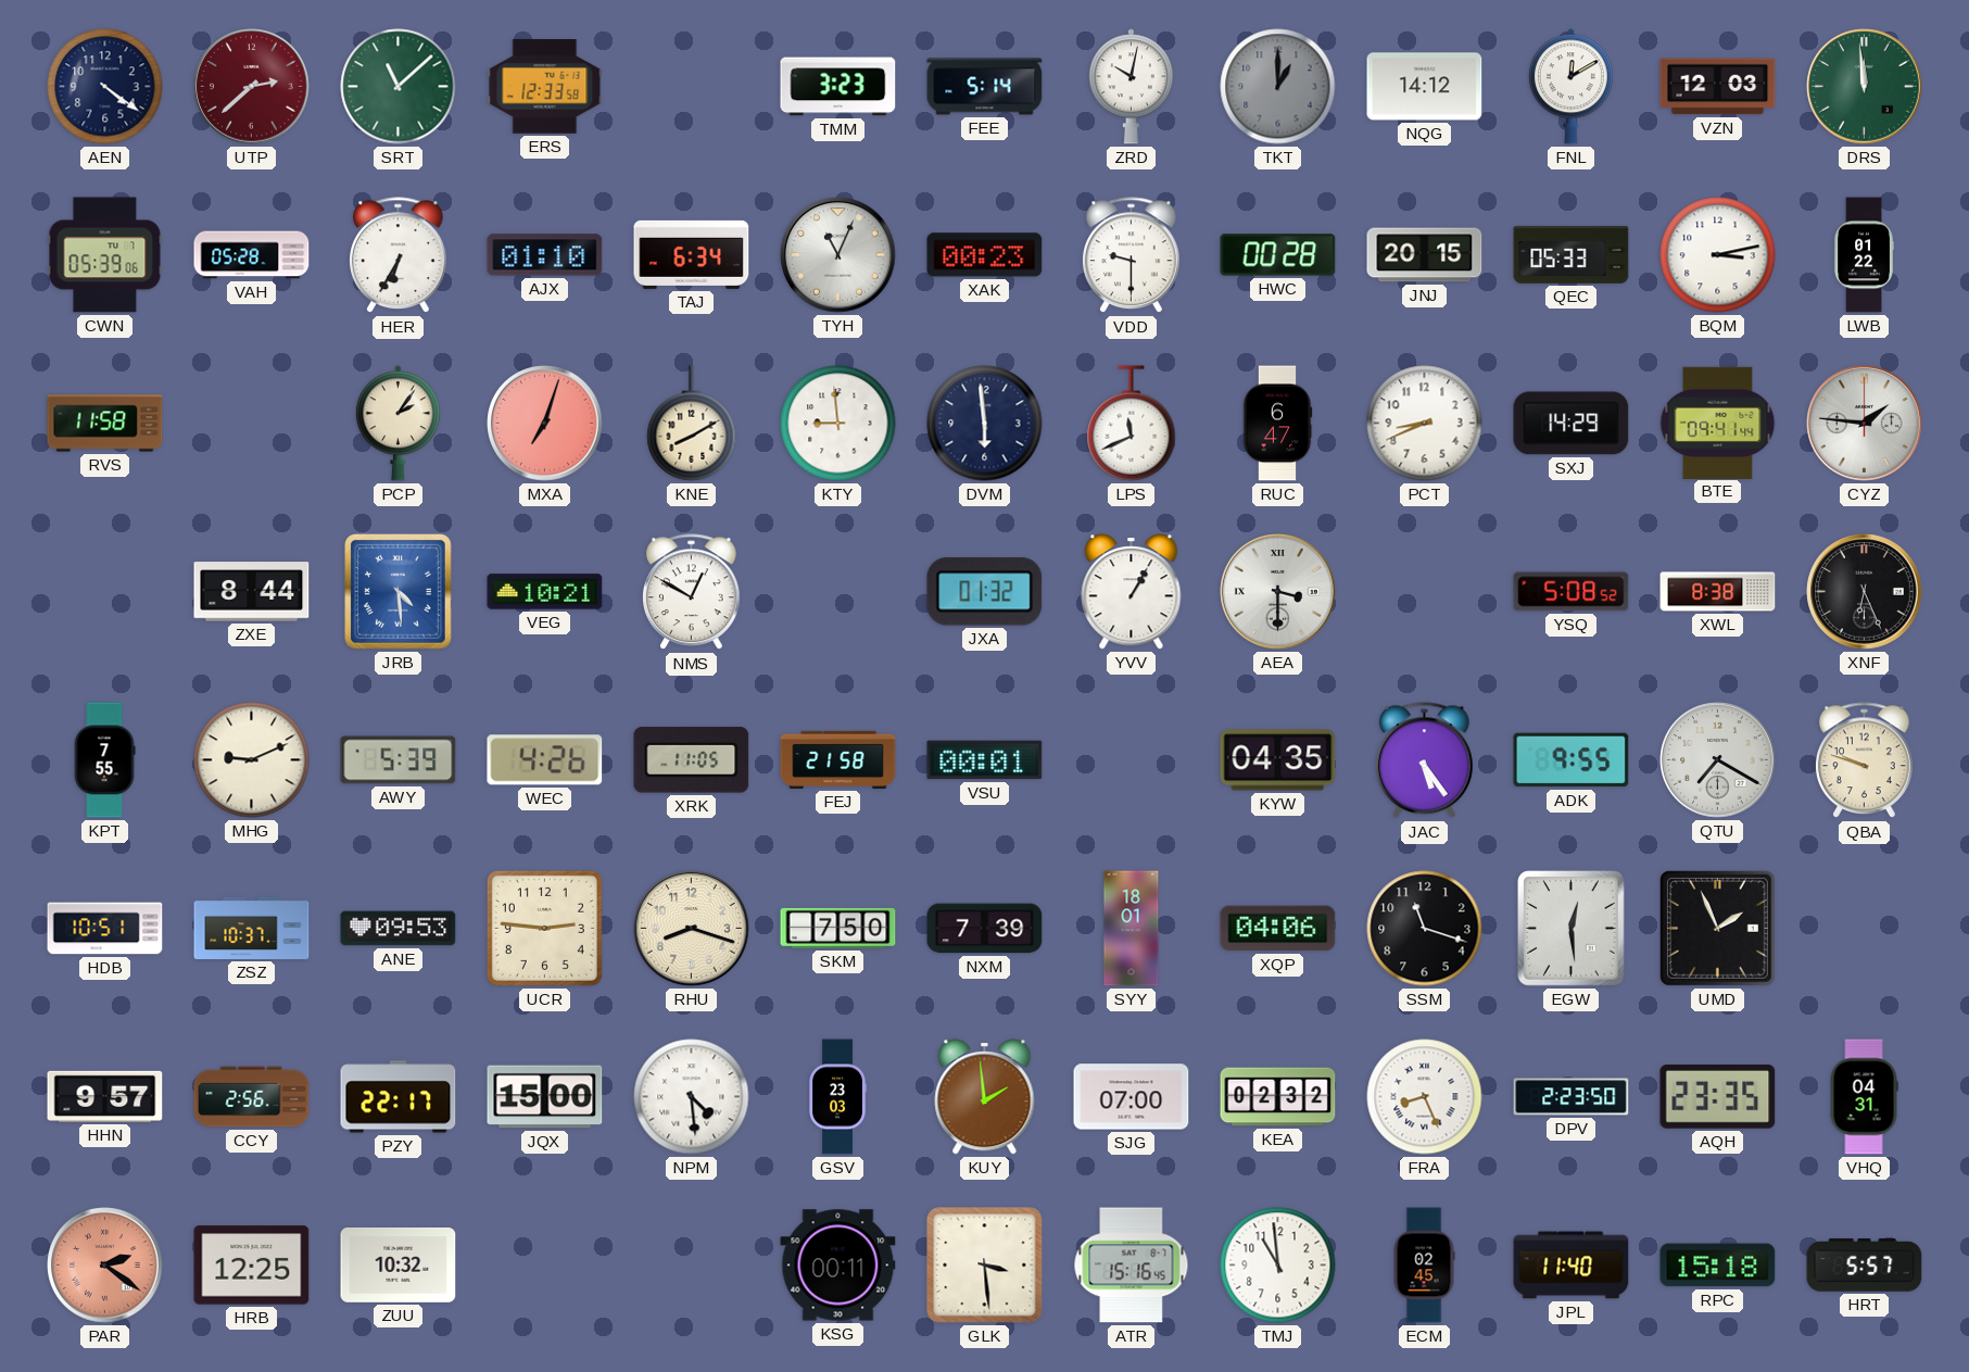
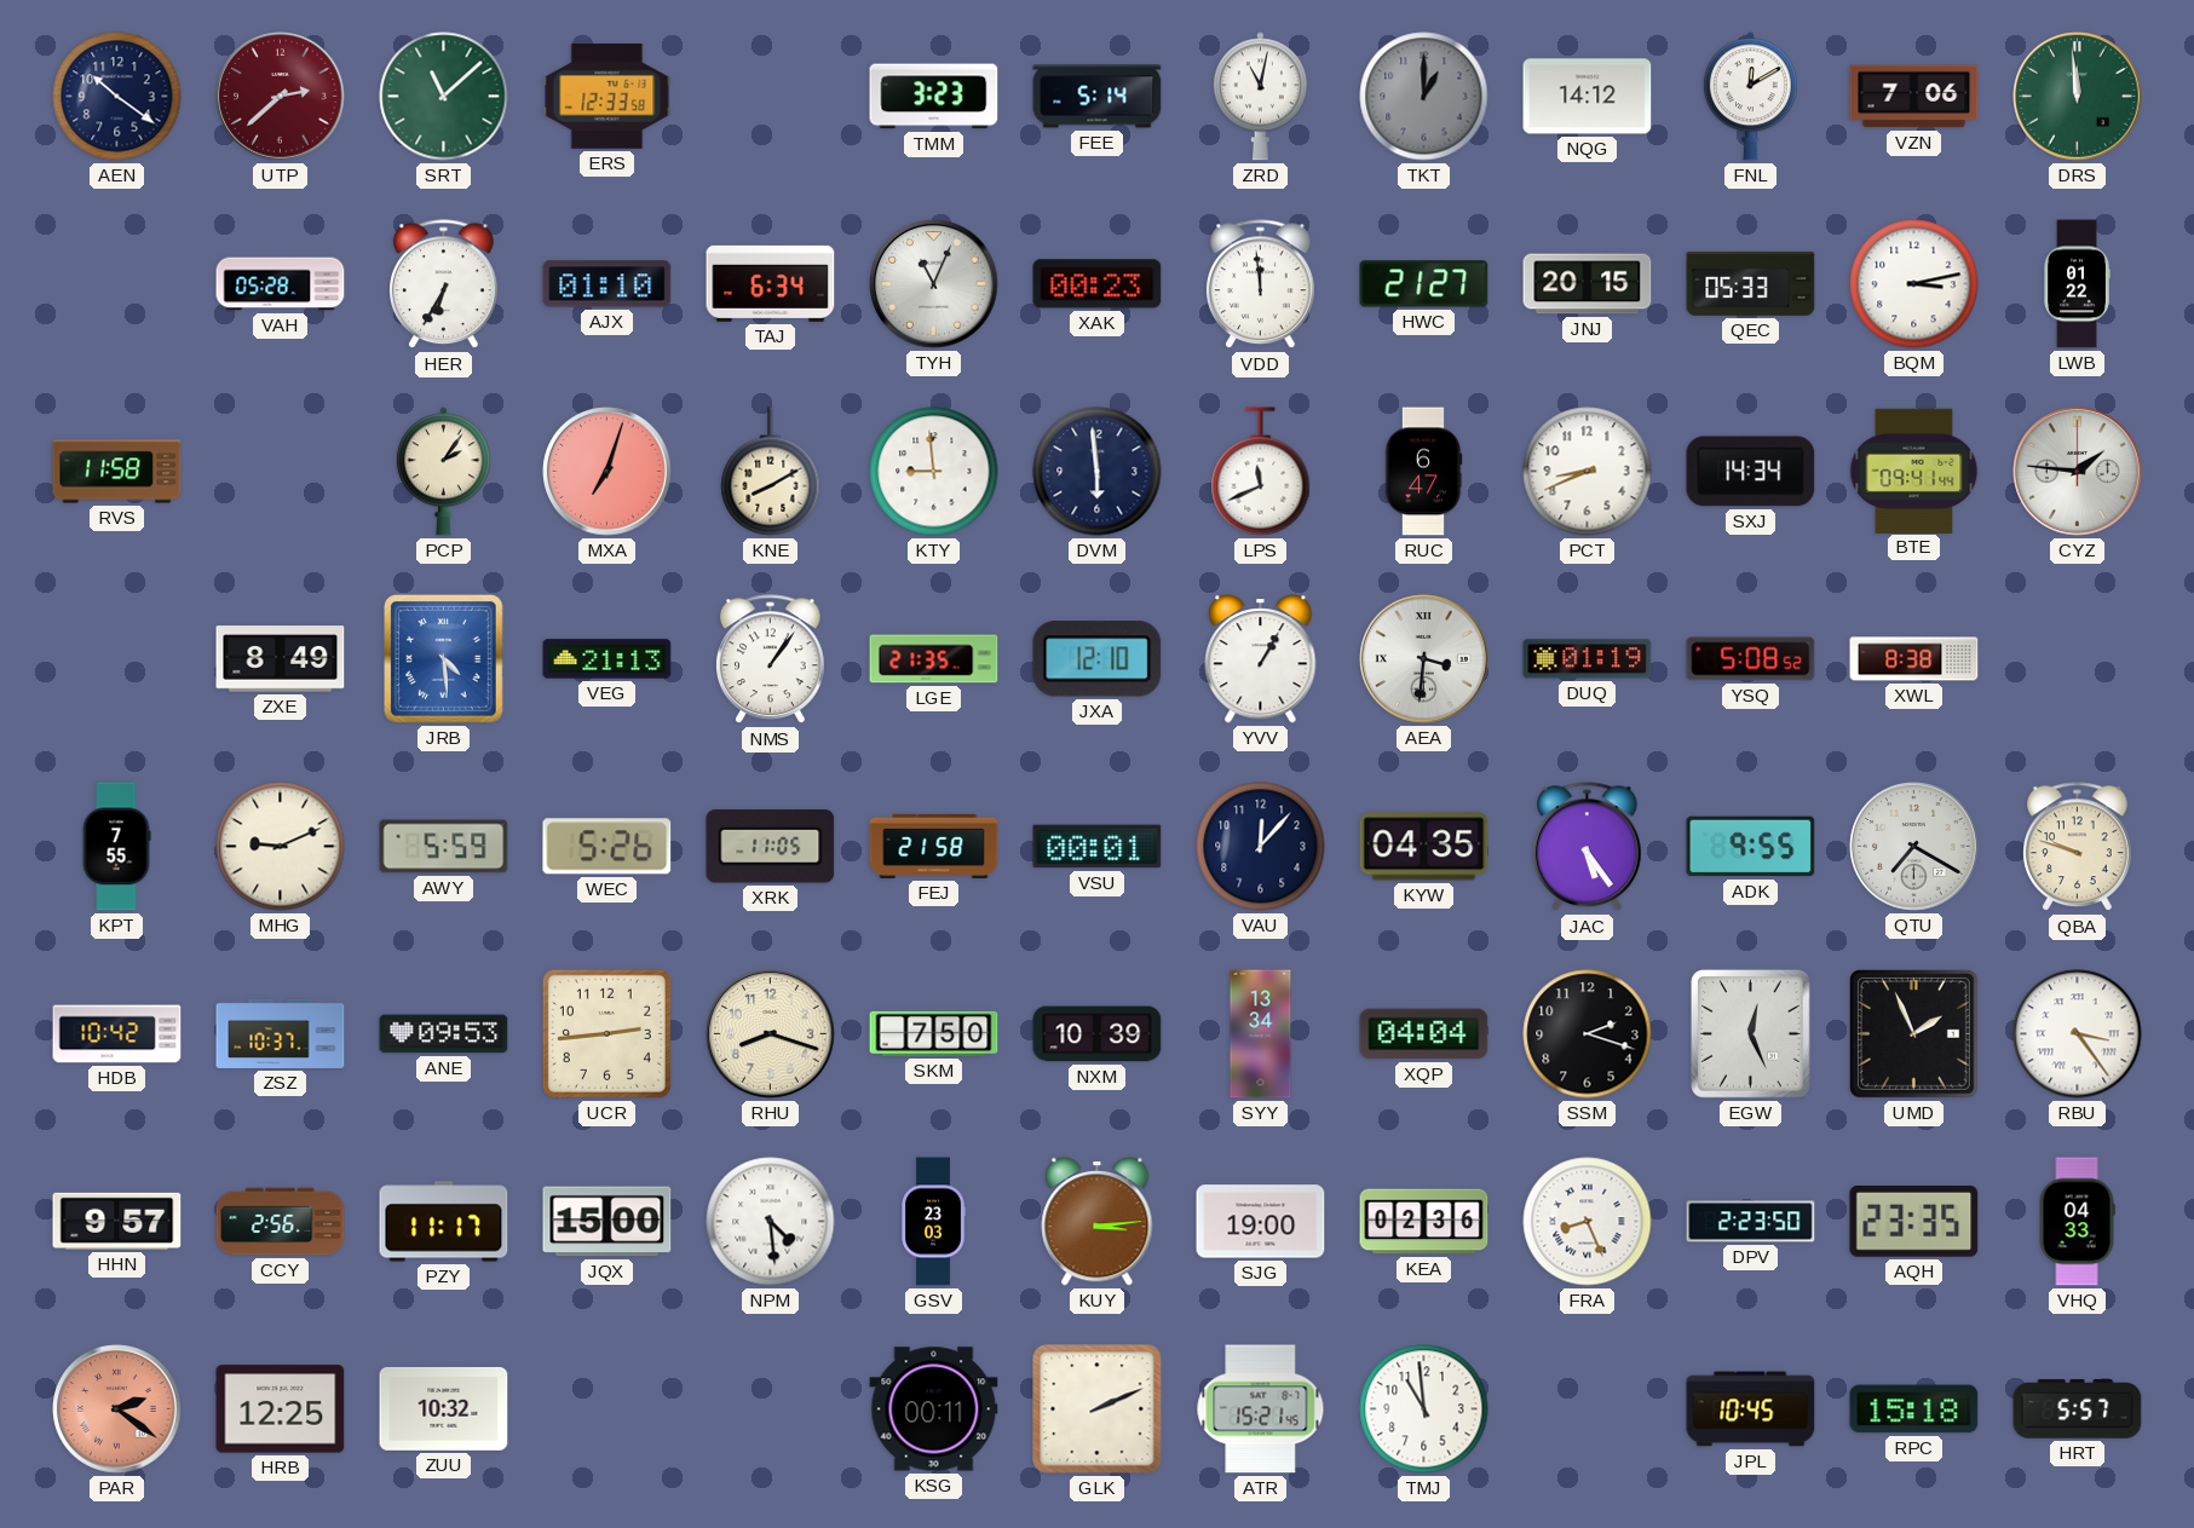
AEN: 4:21 -> 10:21
ZRD: 10:02 -> 11:02
VZN: 12:03 -> 7:06
CWN: 05:39 -> none
VDD: 9:30 -> 11:59
HWC: 00:28 -> 21:27
SXJ: 14:29 -> 14:34
ZXE: 8:44 -> 8:49
VEG: 10:21 -> 21:13
NMS: 12:50 -> 1:06
LGE: none -> 21:35
JXA: 01:32 -> 12:10
AEA: 3:30 -> 3:31
DUQ: none -> 01:19
XNF: 6:26 -> none
AWY: 5:39 -> 5:59
WEC: 4:26 -> 5:26
VAU: none -> 12:07
HDB: 10:51 -> 10:42
UCR: 2:46 -> 2:44
NXM: 7:39 -> 10:39
SYY: 18:01 -> 13:34
XQP: 04:06 -> 04:04
SSM: 11:18 -> 2:18
EGW: 12:29 -> 12:26
RBU: none -> 3:24
PZY: 22:17 -> 11:17
KUY: 1:59 -> 3:14
SJG: 07:00 -> 19:00
KEA: 02:32 -> 02:36
VHQ: 04:31 -> 04:33
GLK: 3:29 -> 2:11
ATR: 15:16 -> 15:21
ECM: 02:45 -> none
JPL: 11:40 -> 10:45
